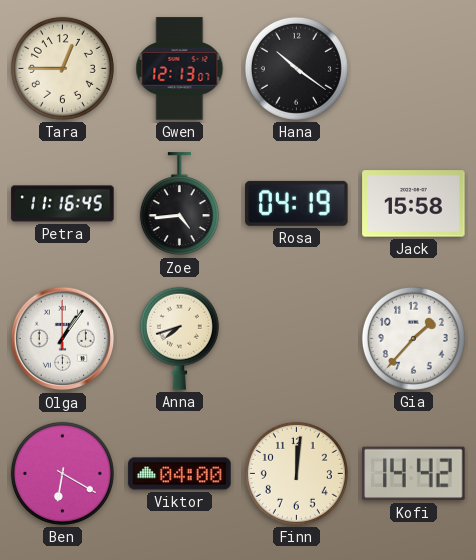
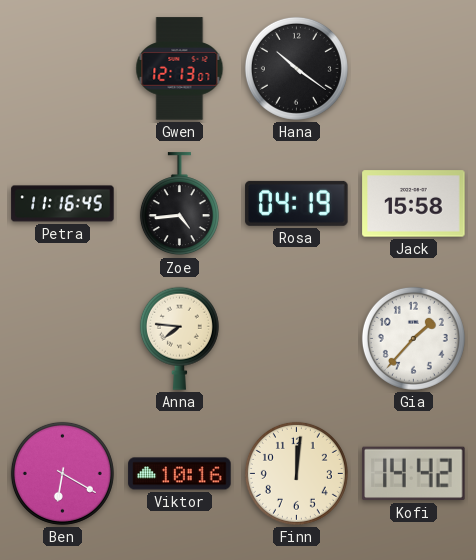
Tara: 12:45 -> none
Olga: 1:06 -> none
Anna: 7:42 -> 7:46
Viktor: 04:00 -> 10:16
